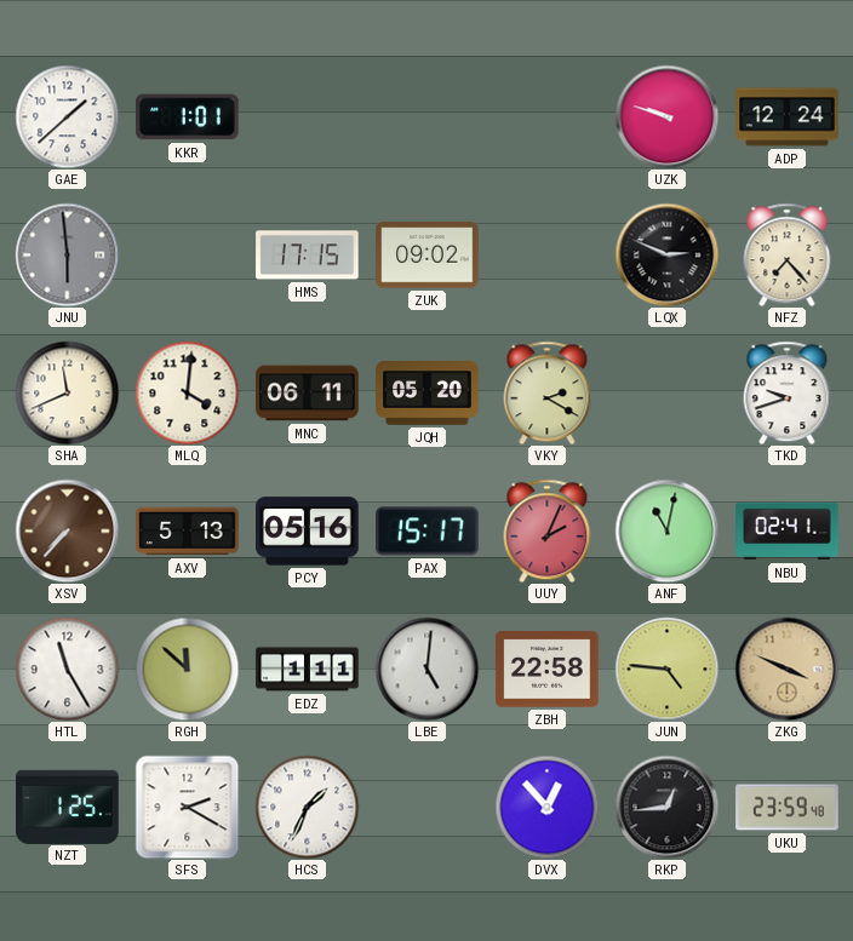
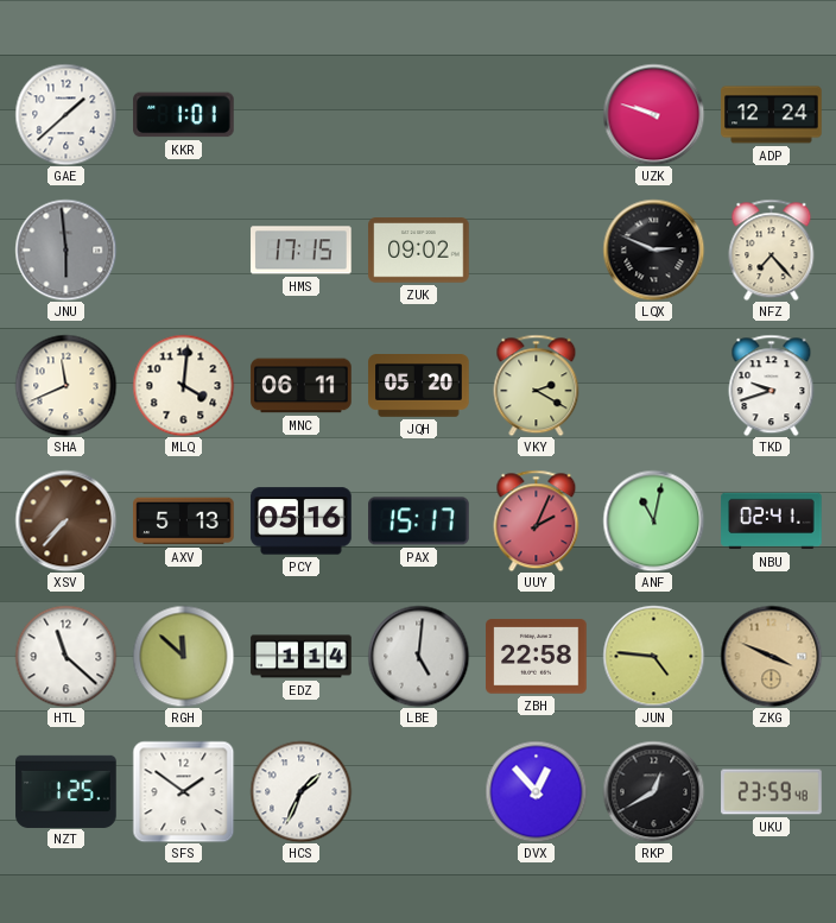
HTL: 11:25 -> 11:22
EDZ: 1:11 -> 1:14
SFS: 2:20 -> 1:51
RKP: 12:44 -> 12:40
